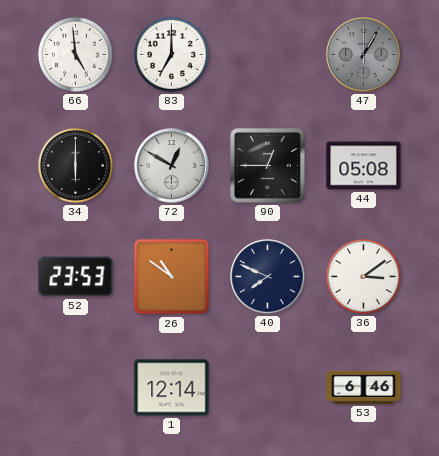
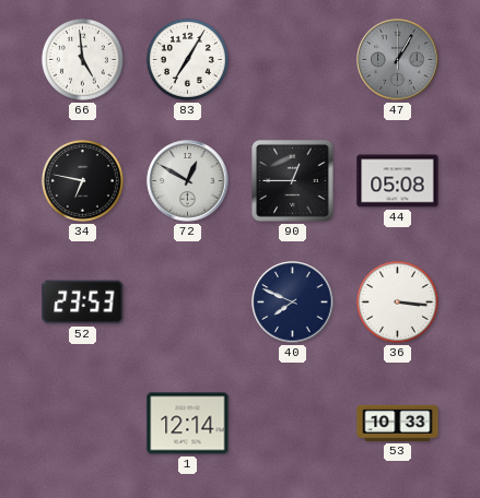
83: 7:00 -> 7:05
34: 6:00 -> 6:47
26: 10:51 -> none
36: 3:09 -> 3:16
53: 6:46 -> 10:33
